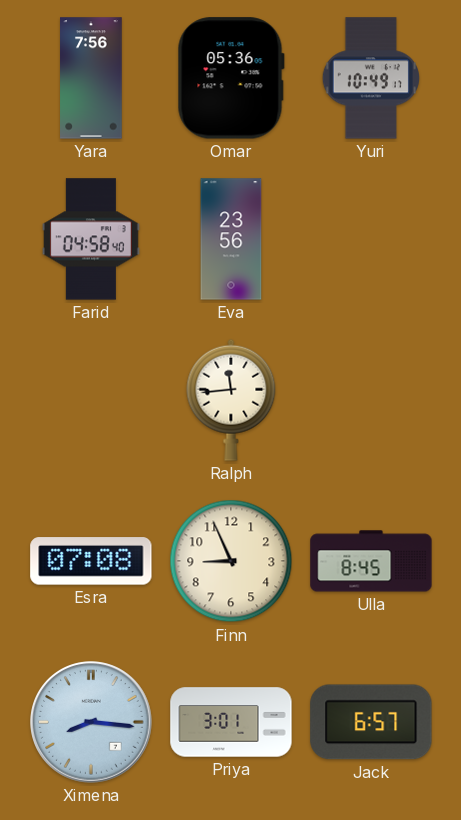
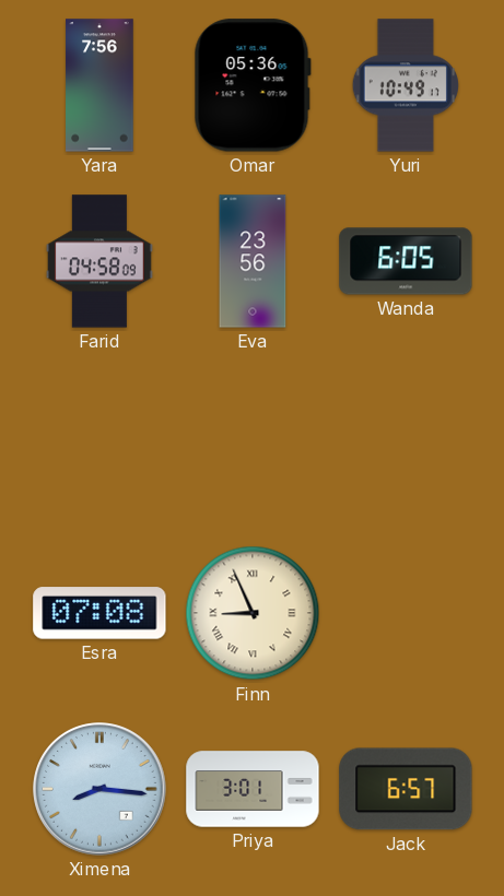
Farid: 04:58:40 -> 04:58:09
Wanda: none -> 6:05
Ralph: 11:44 -> none
Finn numerals: Arabic -> Roman
Ulla: 8:45 -> none
